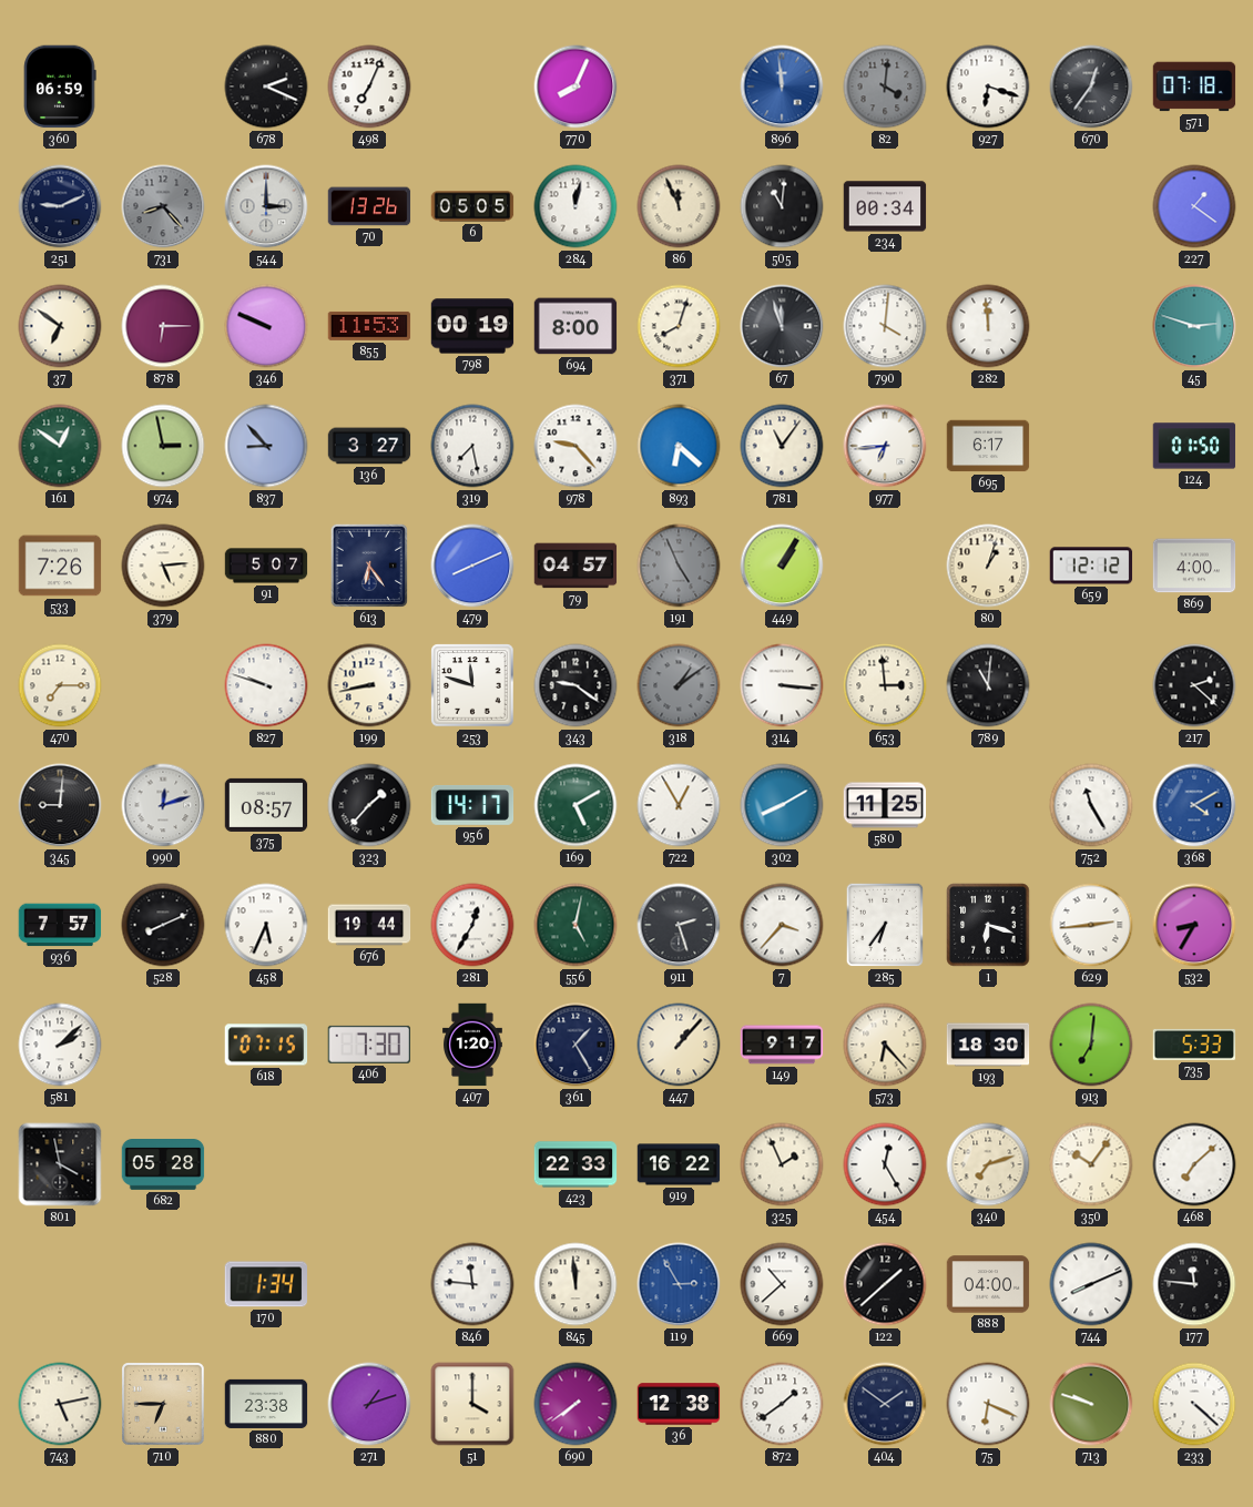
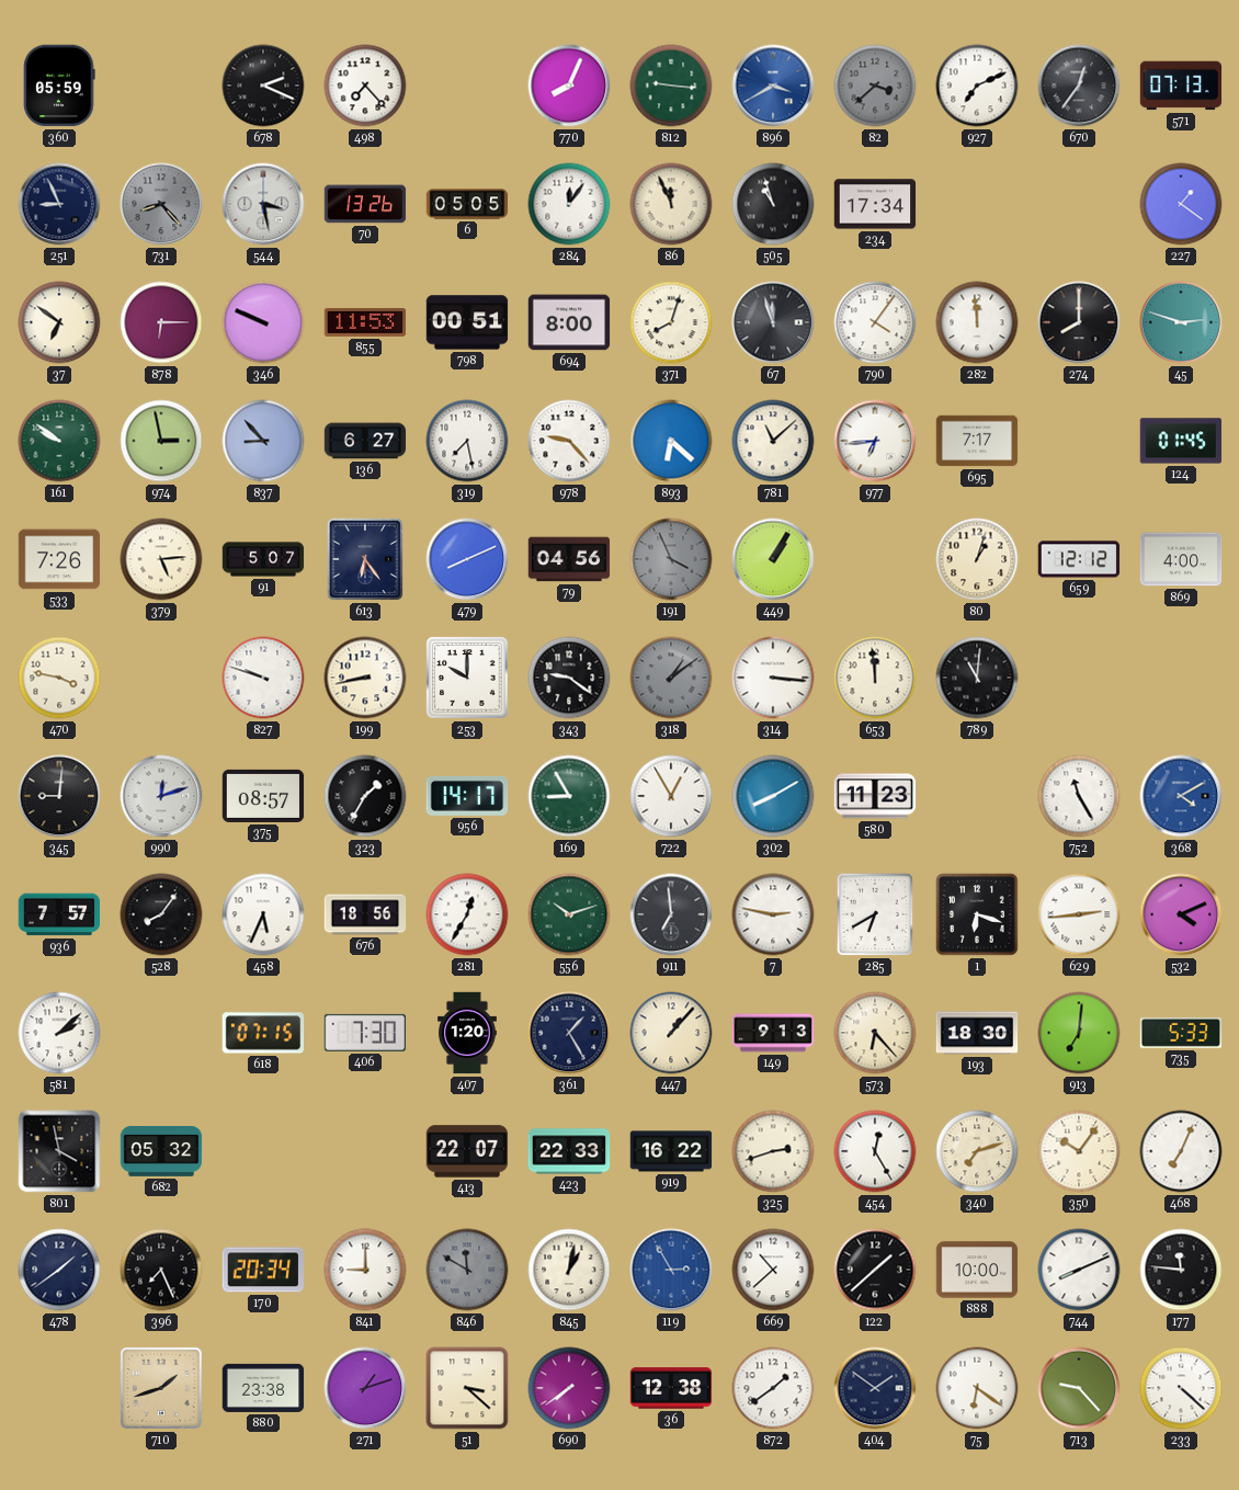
360: 06:59 -> 05:59
498: 7:04 -> 7:23
812: none -> 9:16
896: 11:59 -> 3:40
82: 4:01 -> 3:38
927: 6:18 -> 7:11
571: 07:18 -> 07:13
251: 9:11 -> 8:56
544: 3:00 -> 3:28
284: 12:02 -> 12:06
505: 11:01 -> 10:57
234: 00:34 -> 17:34
798: 00:19 -> 00:51
790: 4:01 -> 4:06
274: none -> 8:00
161: 12:51 -> 9:51
136: 3:27 -> 6:27
781: 11:06 -> 11:08
695: 6:17 -> 7:17
124: 01:50 -> 01:45
79: 04:57 -> 04:56
191: 4:56 -> 3:56
470: 7:15 -> 3:47
253: 11:48 -> 10:00
653: 2:59 -> 11:59
217: 2:22 -> none
323: 1:37 -> 1:35
169: 5:10 -> 8:55
580: 11:25 -> 11:23
528: 8:11 -> 8:06
676: 19:44 -> 18:56
556: 5:02 -> 10:12
911: 2:27 -> 6:59
7: 3:37 -> 2:47
285: 6:36 -> 6:40
532: 8:35 -> 4:11
149: 9:17 -> 9:13
682: 05:28 -> 05:32
413: none -> 22:07
325: 1:56 -> 2:42
468: 7:08 -> 7:04
478: none -> 1:39
396: none -> 7:26
170: 1:34 -> 20:34
841: none -> 9:00
846: 11:46 -> 11:50
846 dial: white -> grey
845: 11:59 -> 1:02
888: 04:00 -> 10:00
743: 5:13 -> none
710: 6:45 -> 1:42
51: 4:00 -> 3:22
75: 6:19 -> 6:21
713: 9:48 -> 9:23
